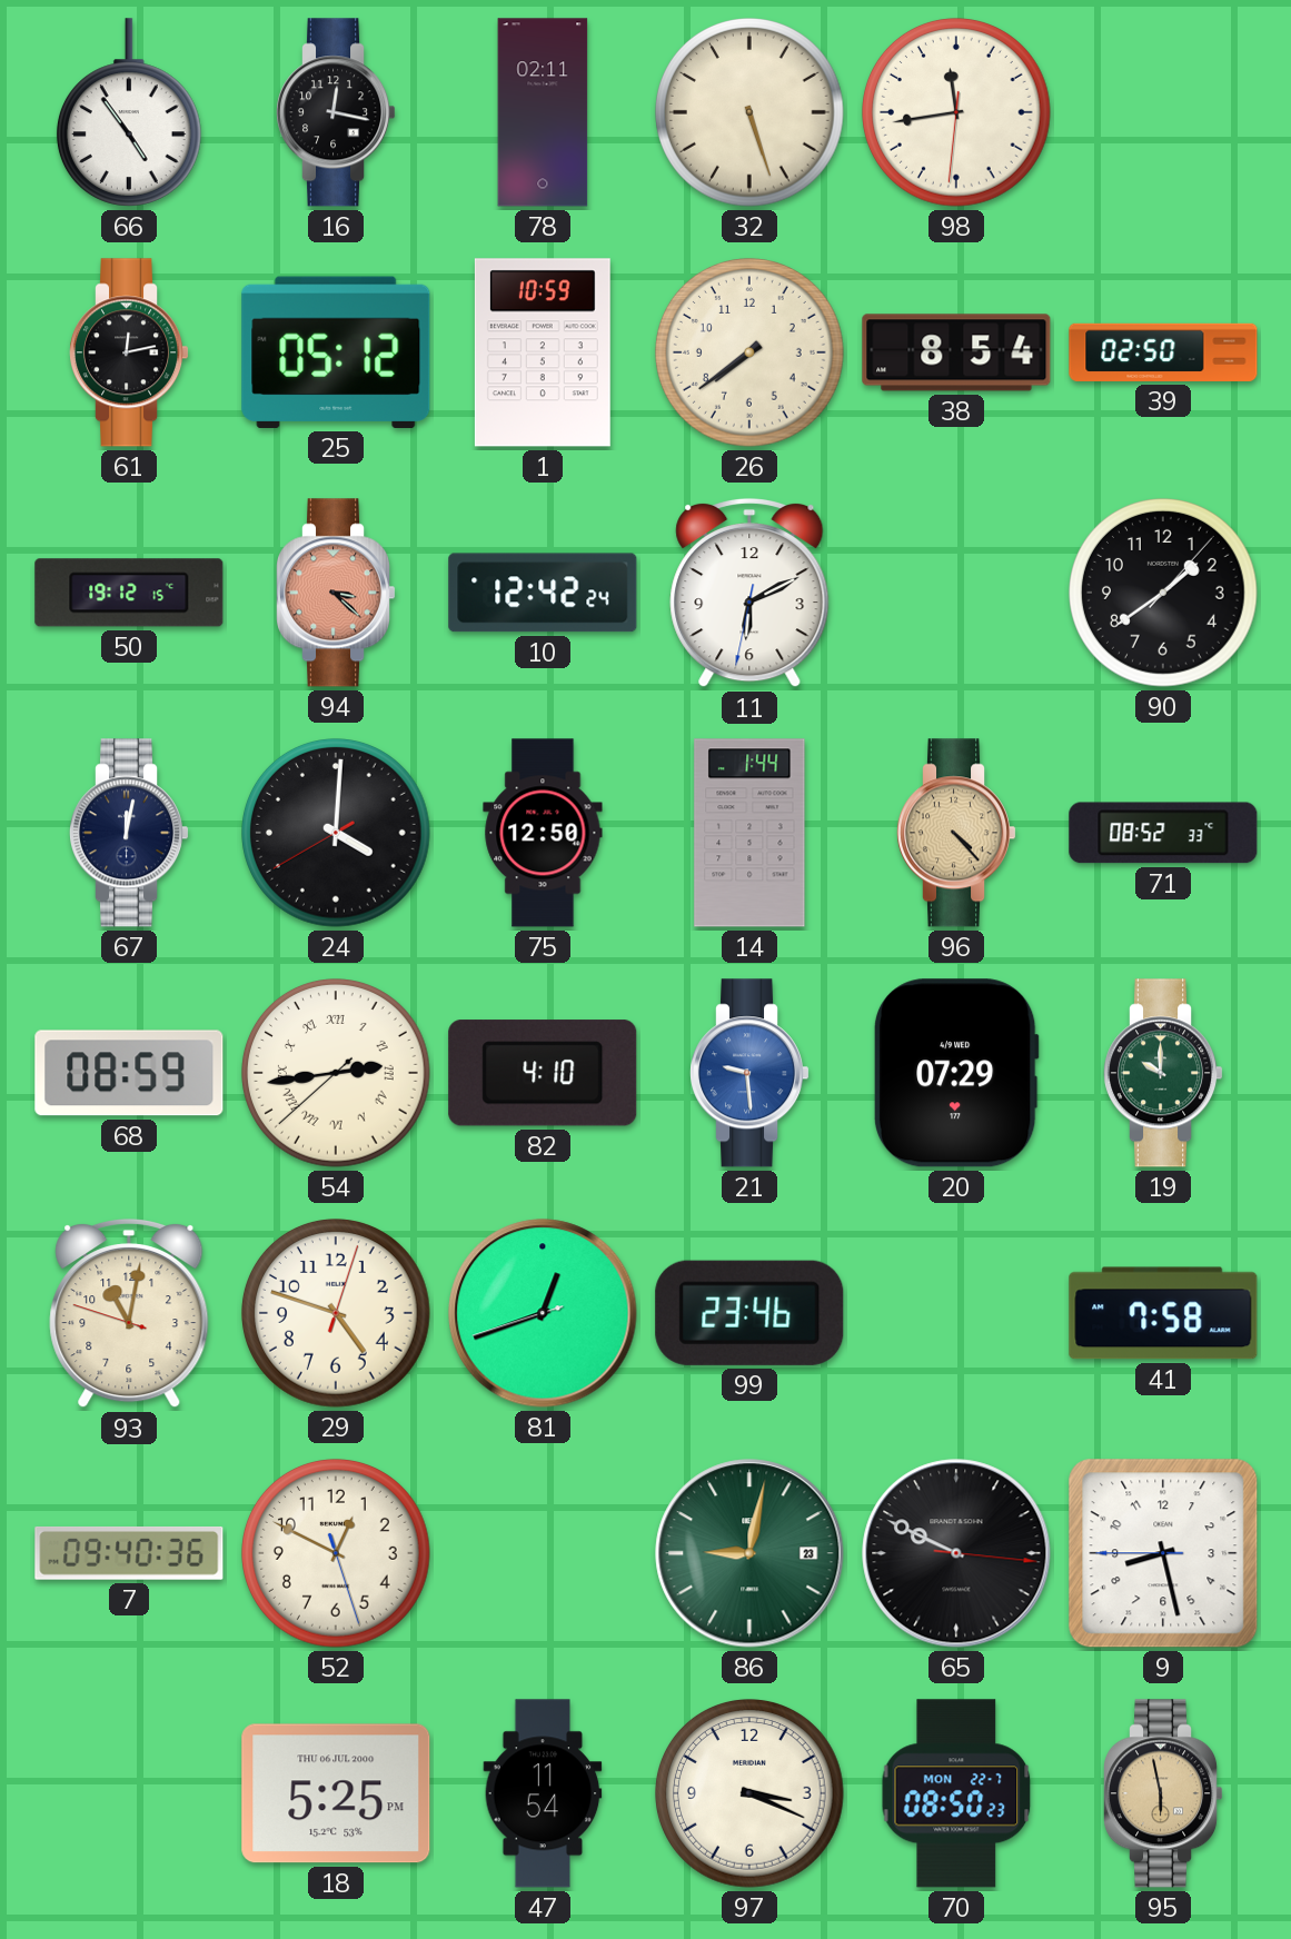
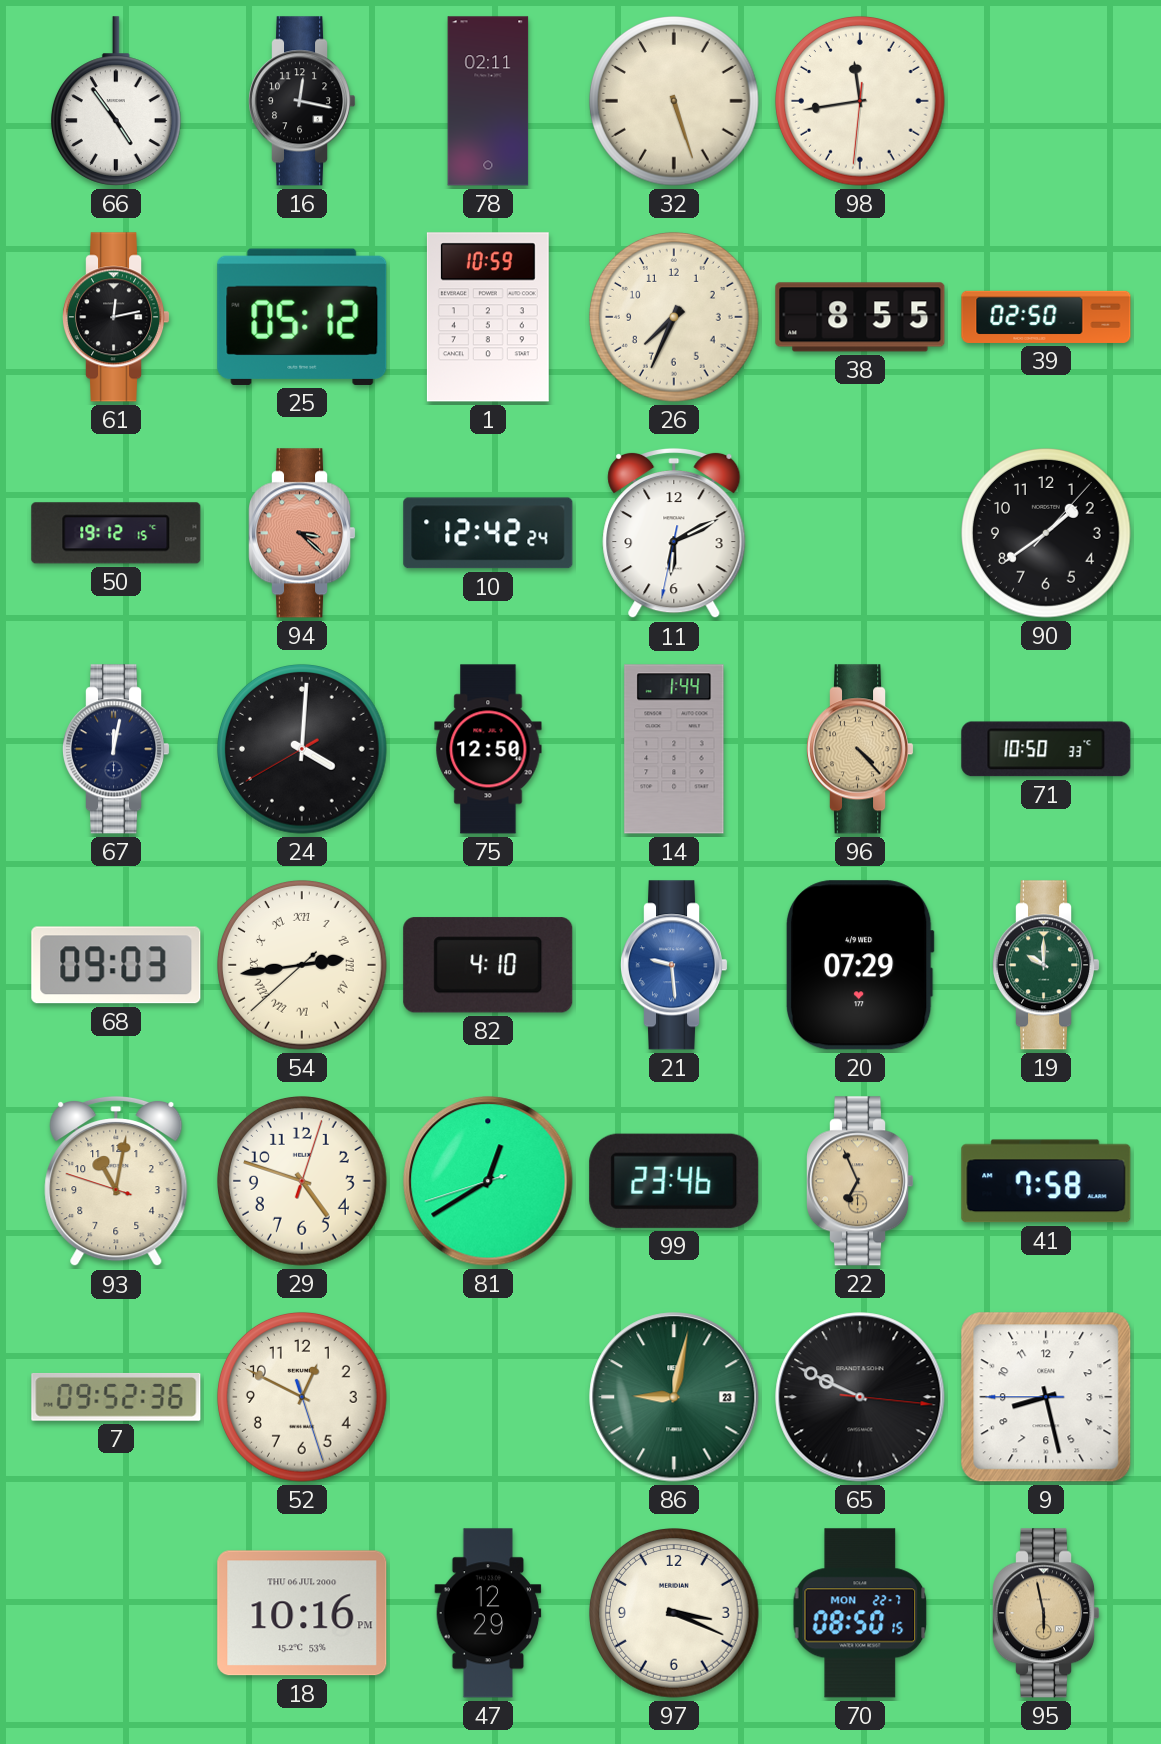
26: 7:39 -> 7:34
38: 8:54 -> 8:55
71: 08:52 -> 10:50
68: 08:59 -> 09:03
81: 12:41 -> 12:39
22: none -> 6:56
7: 09:40 -> 09:52
18: 5:25 -> 10:16
47: 11:54 -> 12:29
70: 08:50:23 -> 08:50:15
